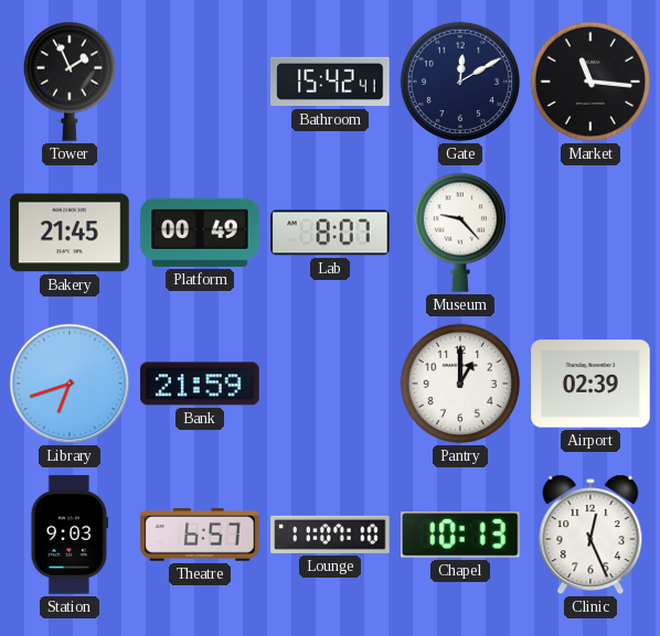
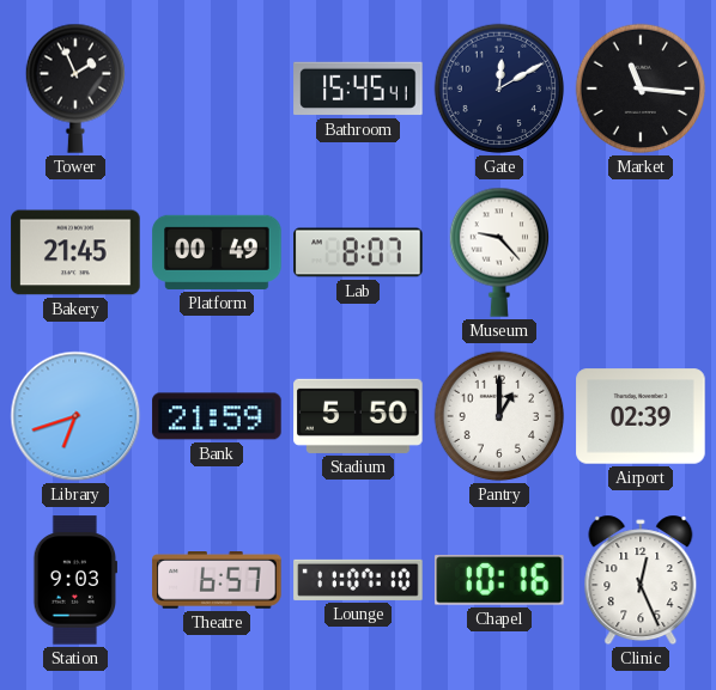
Bathroom: 15:42 -> 15:45
Stadium: none -> 5:50
Chapel: 10:13 -> 10:16
